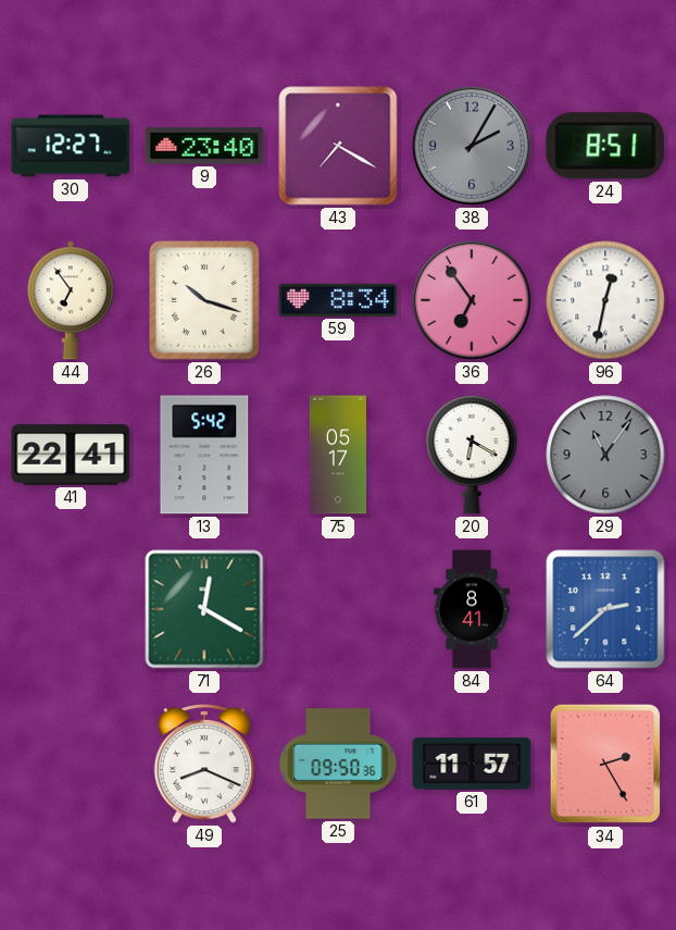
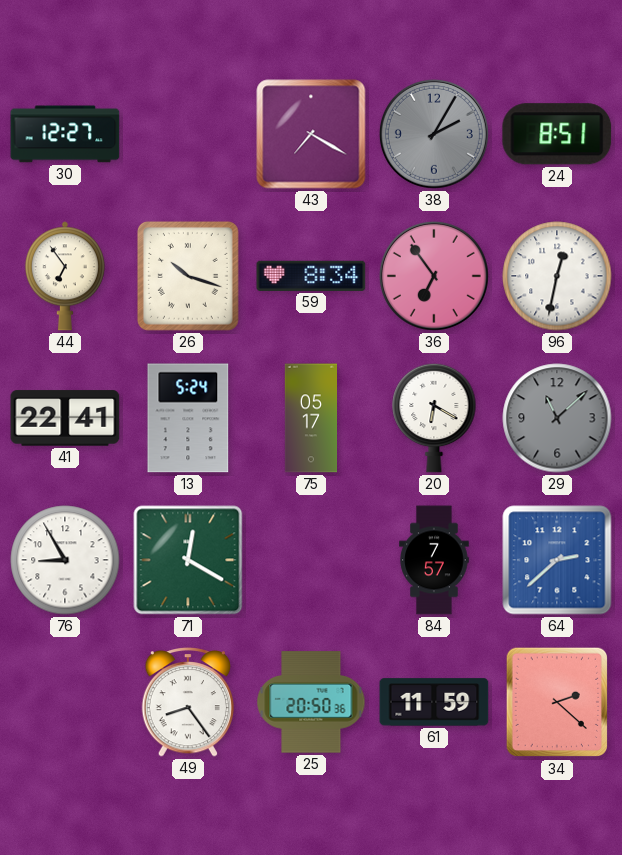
9: 23:40 -> none
13: 5:42 -> 5:24
29: 11:06 -> 11:08
76: none -> 8:55
84: 8:41 -> 7:57
49: 8:19 -> 8:24
25: 09:50 -> 20:50
61: 11:57 -> 11:59
34: 2:25 -> 2:22
